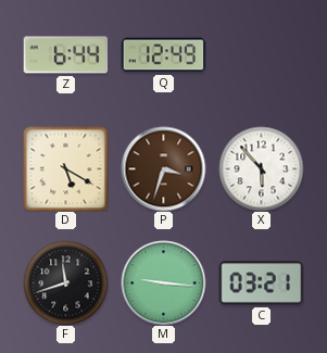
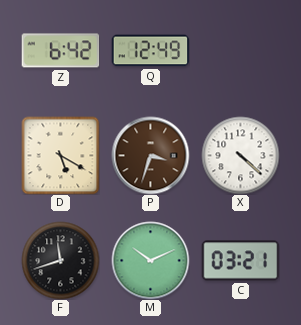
Z: 6:44 -> 6:42
X: 5:53 -> 4:22
M: 9:16 -> 10:11
